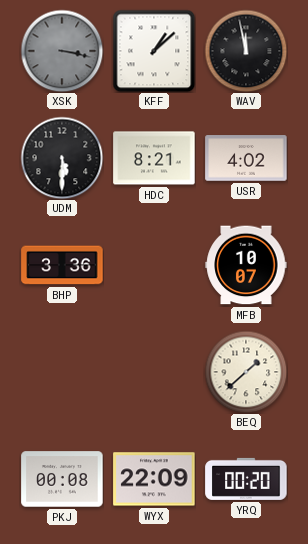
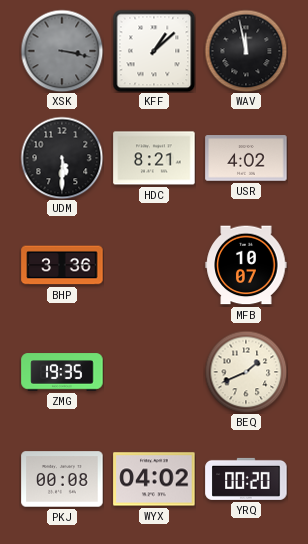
ZMG: none -> 19:35
BEQ: 1:38 -> 1:41
WYX: 22:09 -> 04:02
